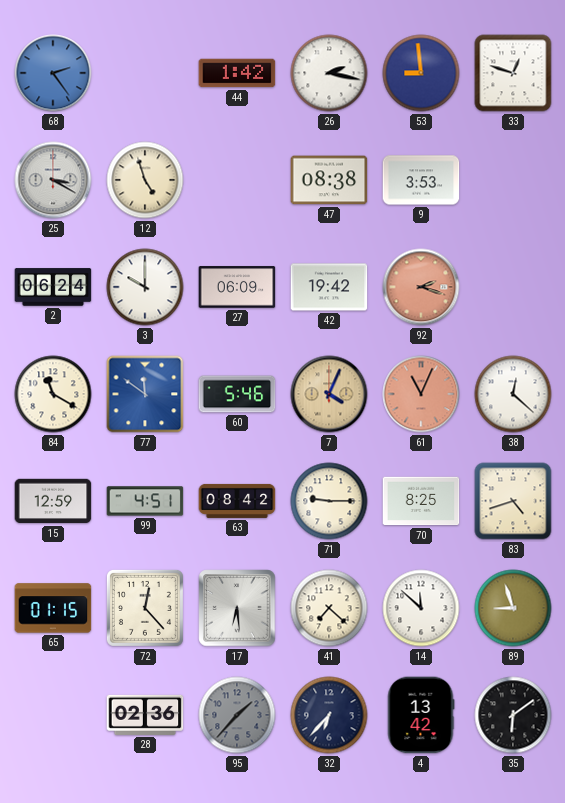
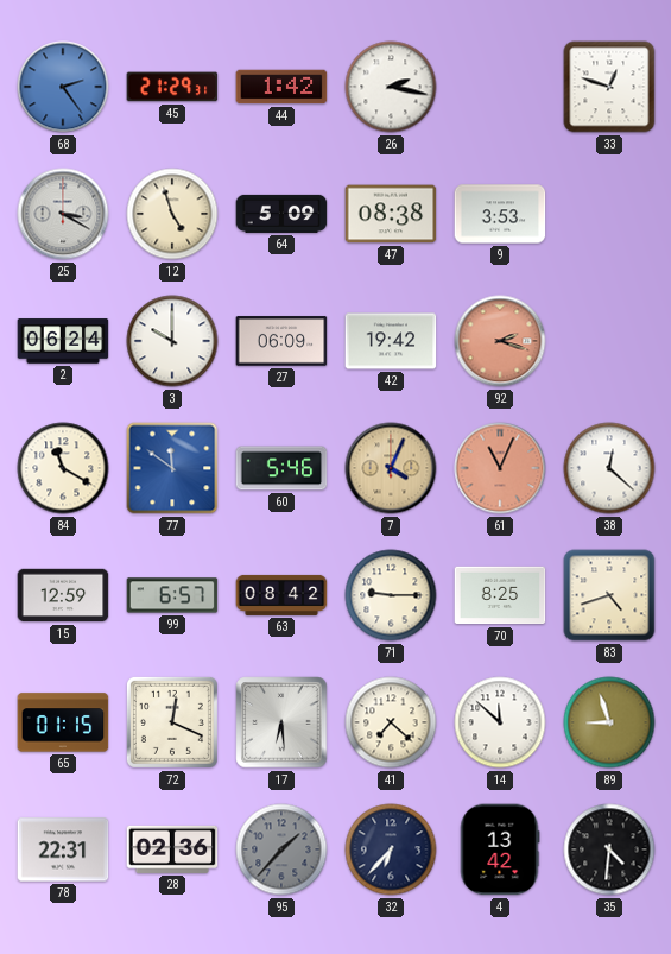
45: none -> 21:29
53: 8:59 -> none
64: none -> 5:09
99: 4:51 -> 6:57
72: 12:23 -> 12:19
78: none -> 22:31
35: 6:09 -> 4:31
